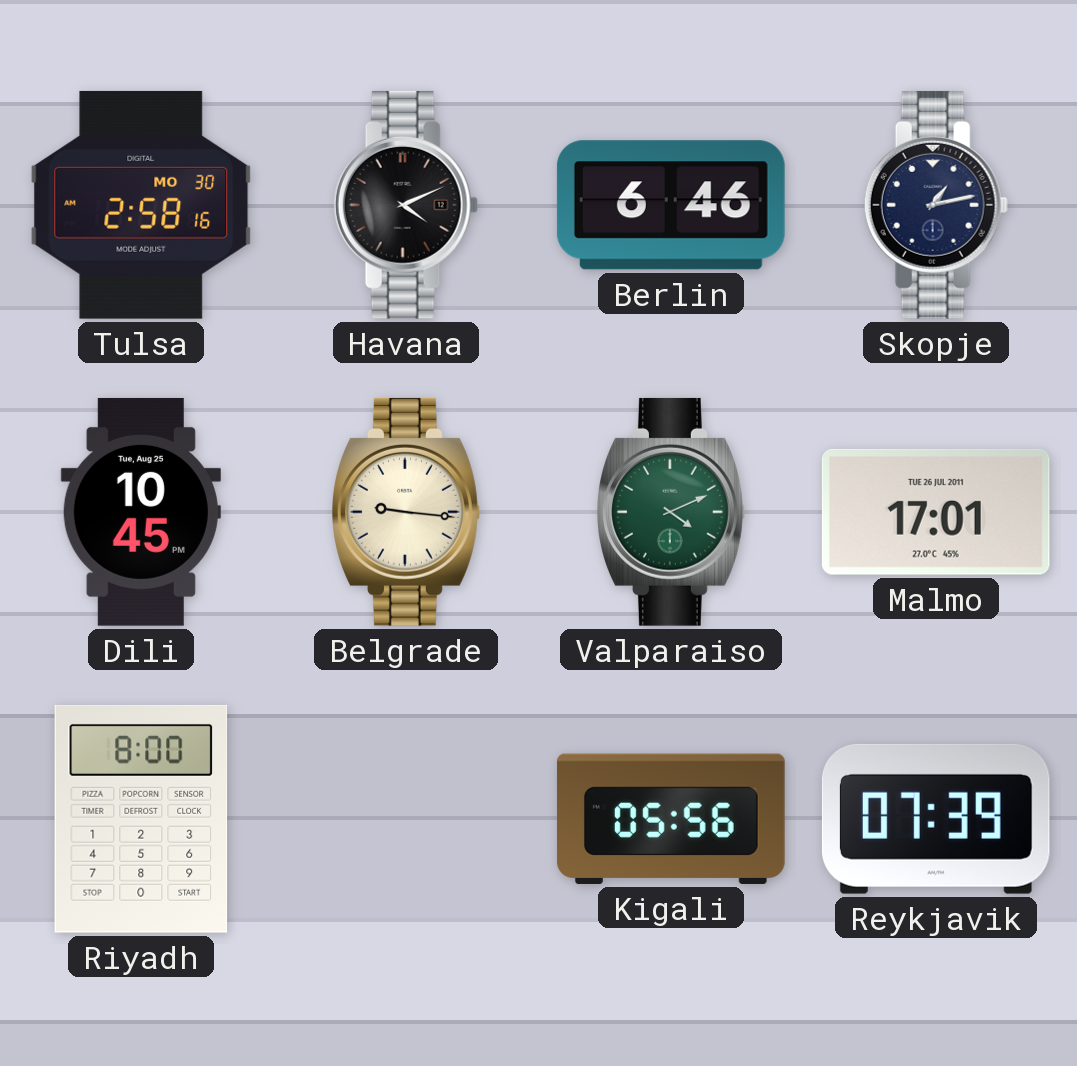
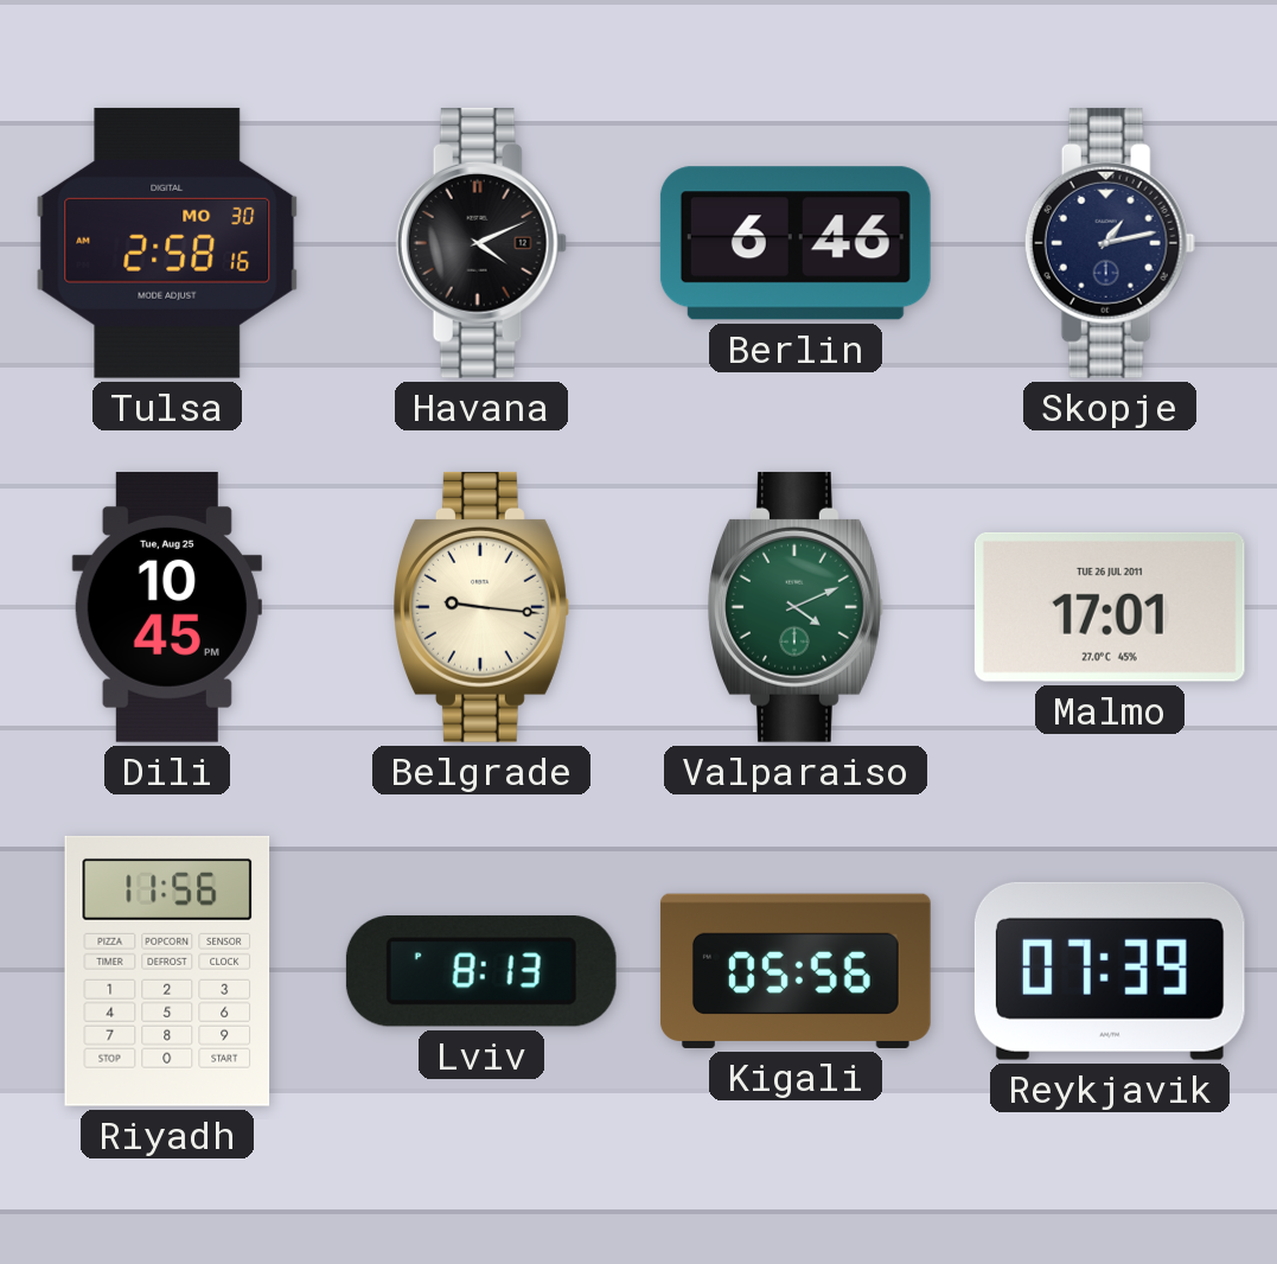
Riyadh: 8:00 -> 11:56
Lviv: none -> 8:13
